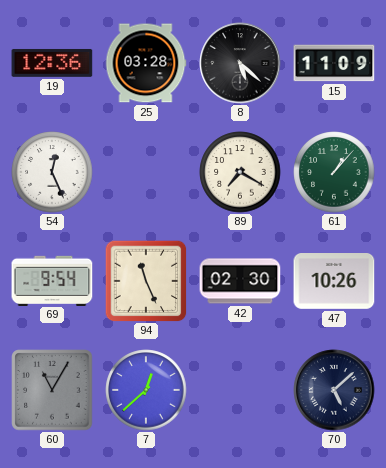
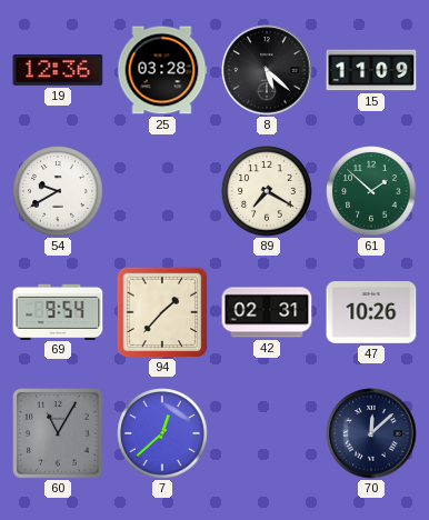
54: 12:26 -> 9:40
61: 1:07 -> 1:52
94: 11:26 -> 1:37
42: 02:30 -> 02:31
70: 5:08 -> 12:08
